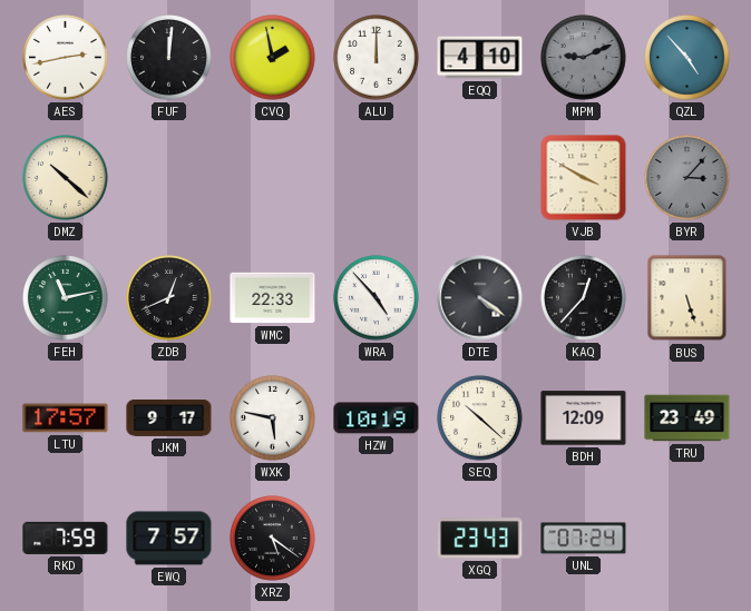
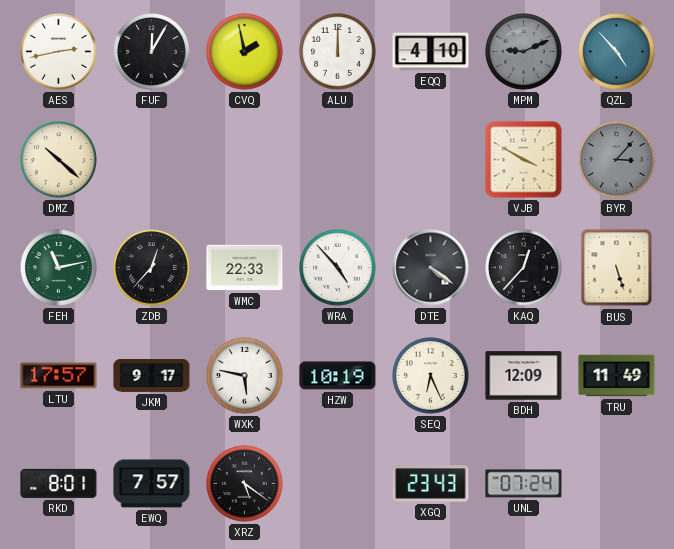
FUF: 12:01 -> 12:05
ZDB: 12:41 -> 12:37
SEQ: 10:22 -> 6:26
TRU: 23:49 -> 11:49
RKD: 7:59 -> 8:01
